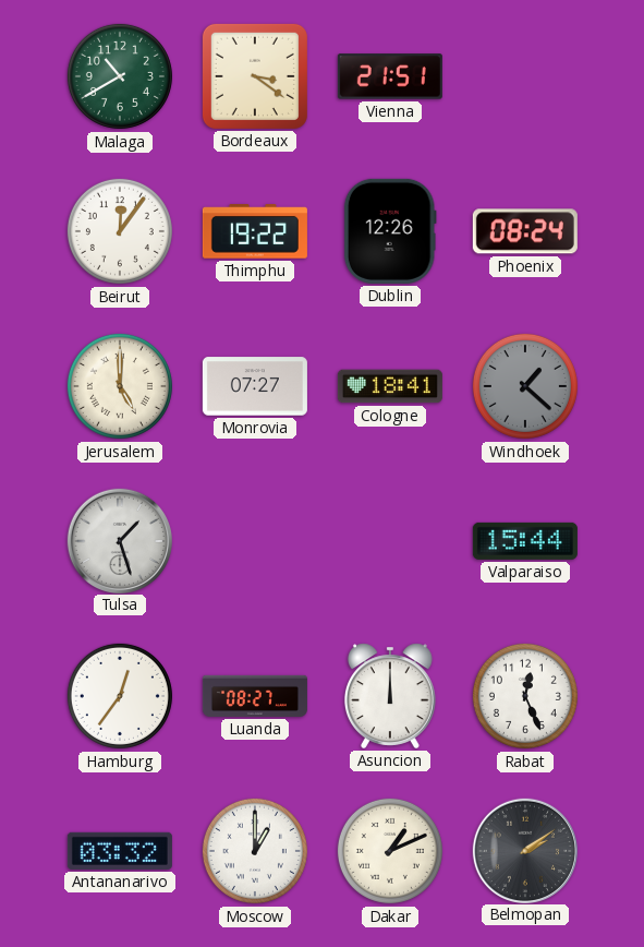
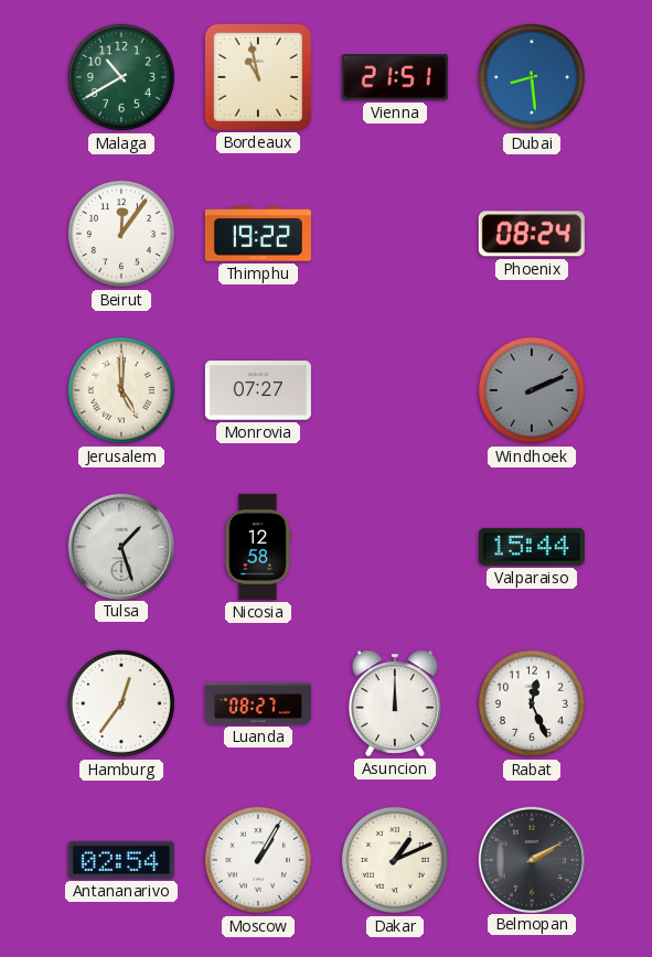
Bordeaux: 3:21 -> 10:58
Dubai: none -> 8:29
Dublin: 12:26 -> none
Cologne: 18:41 -> none
Windhoek: 1:22 -> 2:11
Nicosia: none -> 12:58
Antananarivo: 03:32 -> 02:54
Moscow: 1:00 -> 1:05
Belmopan: 2:09 -> 2:10
